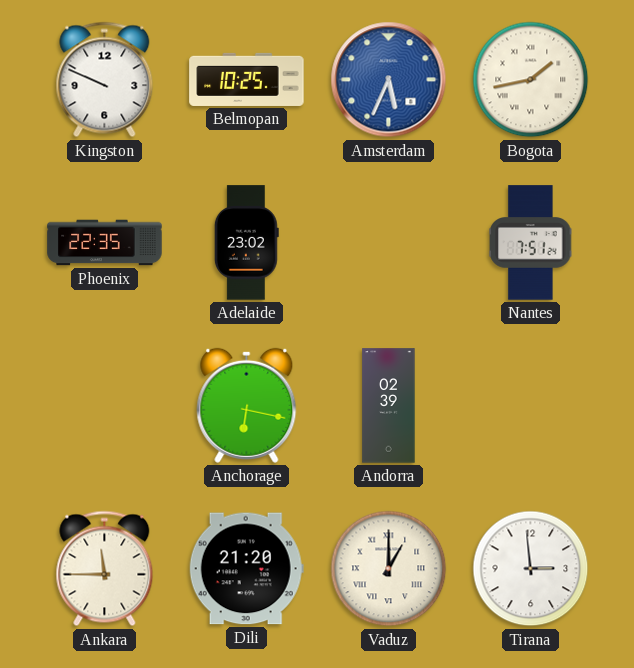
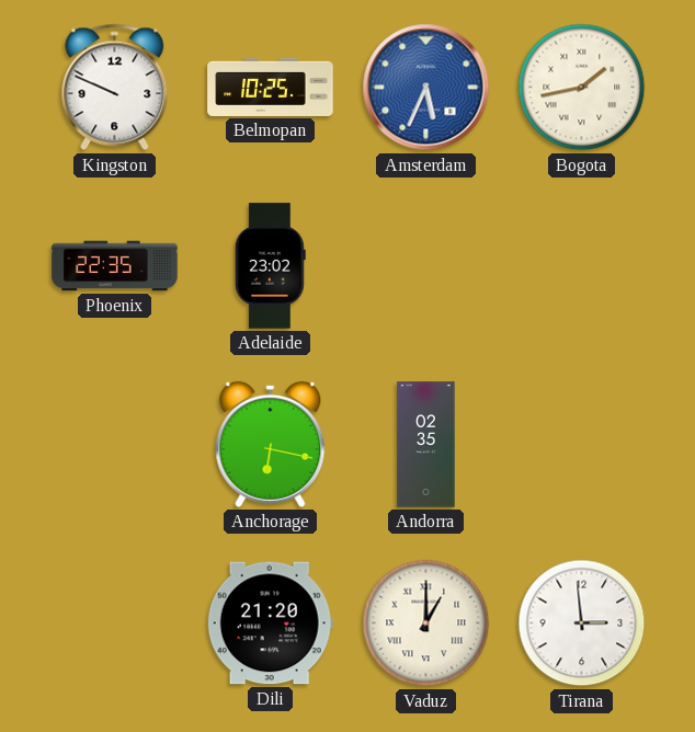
Nantes: 7:51 -> none
Andorra: 02:39 -> 02:35
Ankara: 11:45 -> none
